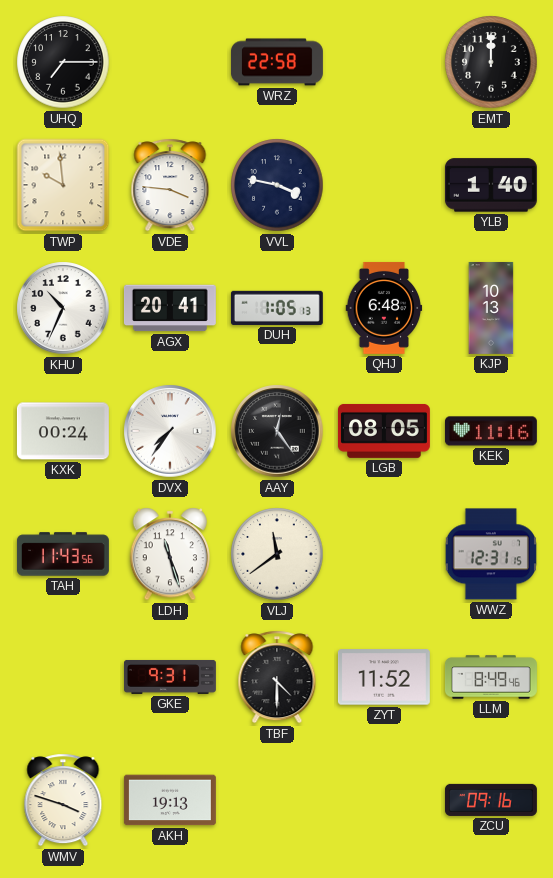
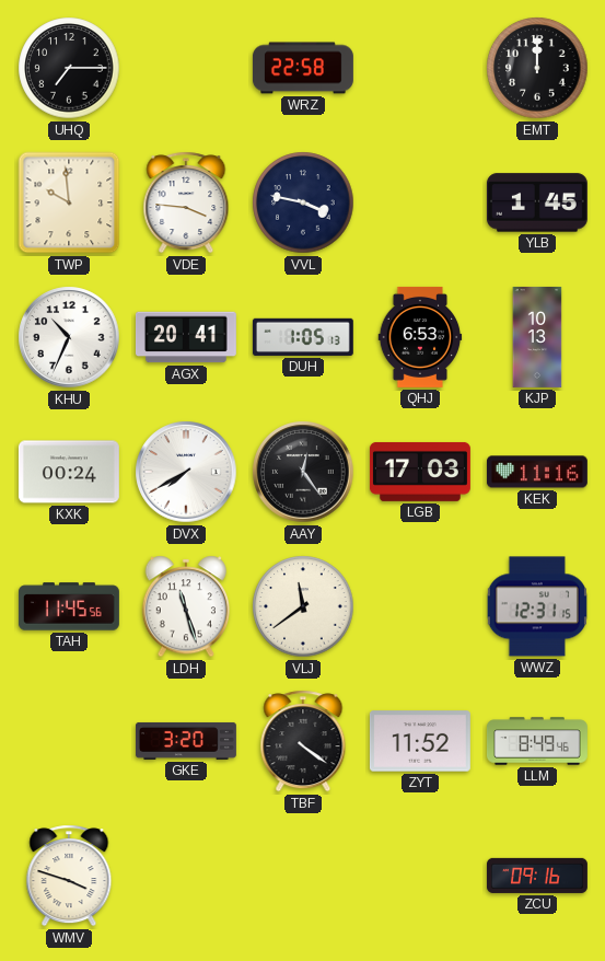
YLB: 1:40 -> 1:45
QHJ: 6:48 -> 6:53
DVX: 7:36 -> 7:40
LGB: 08:05 -> 17:03
TAH: 11:43 -> 11:45
GKE: 9:31 -> 3:20
TBF: 4:30 -> 4:21
AKH: 19:13 -> none
